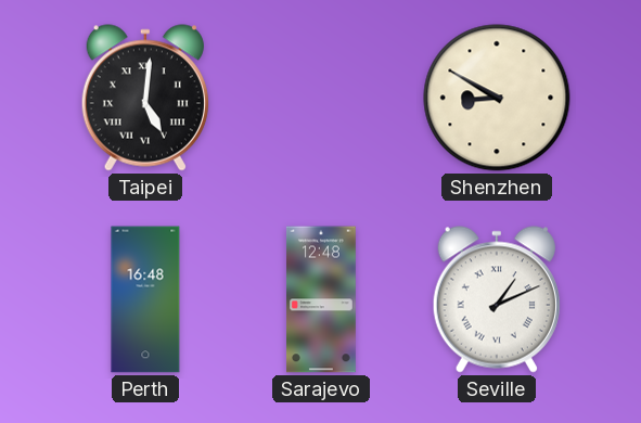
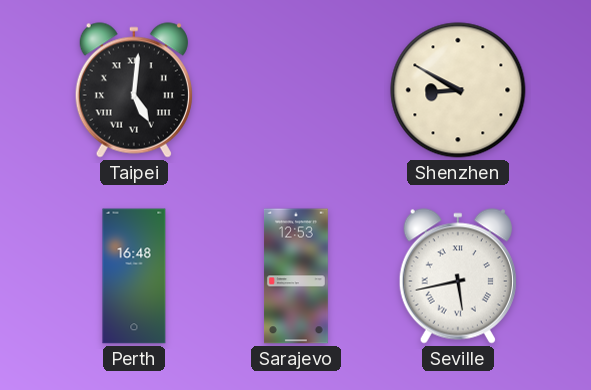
Sarajevo: 12:48 -> 12:53
Seville: 1:11 -> 5:43
